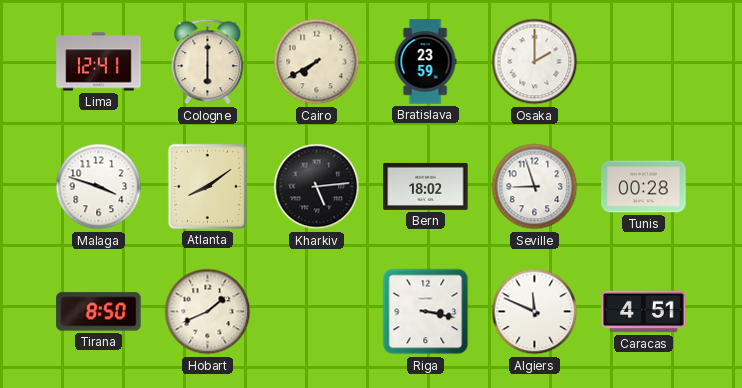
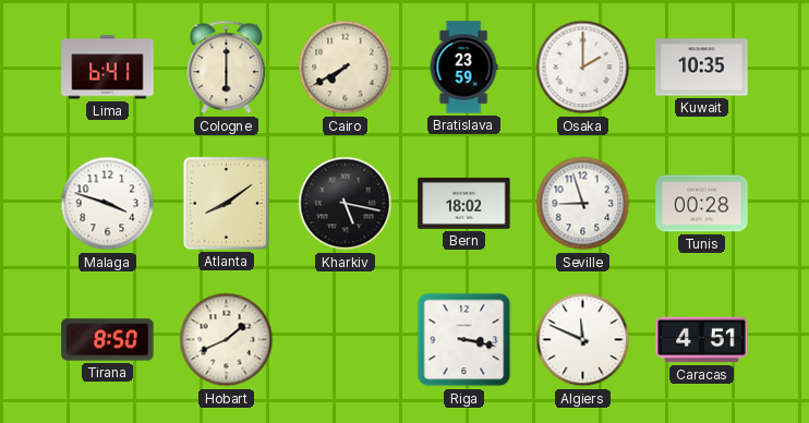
Lima: 12:41 -> 6:41
Kuwait: none -> 10:35
Kharkiv: 5:14 -> 5:17
